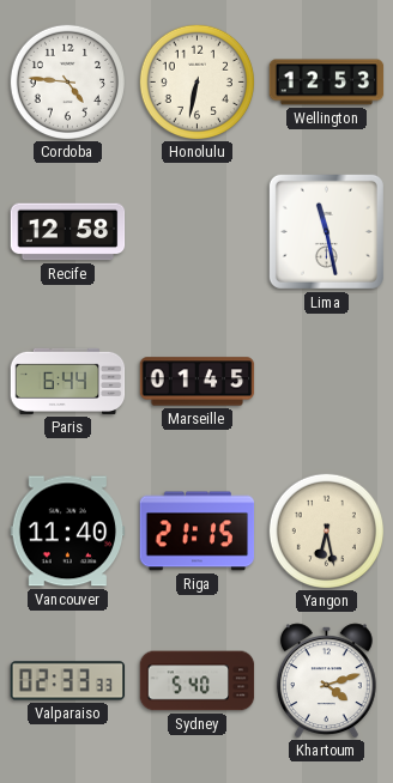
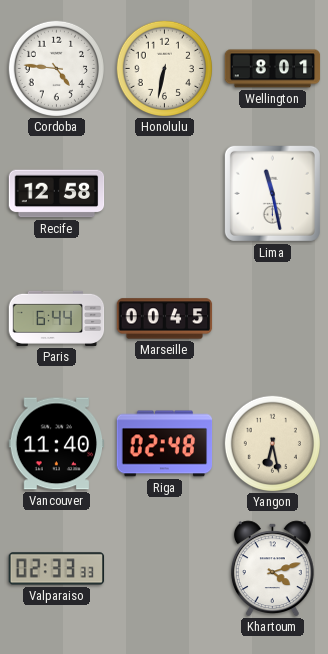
Wellington: 12:53 -> 8:01
Marseille: 01:45 -> 00:45
Riga: 21:15 -> 02:48
Sydney: 5:40 -> none
